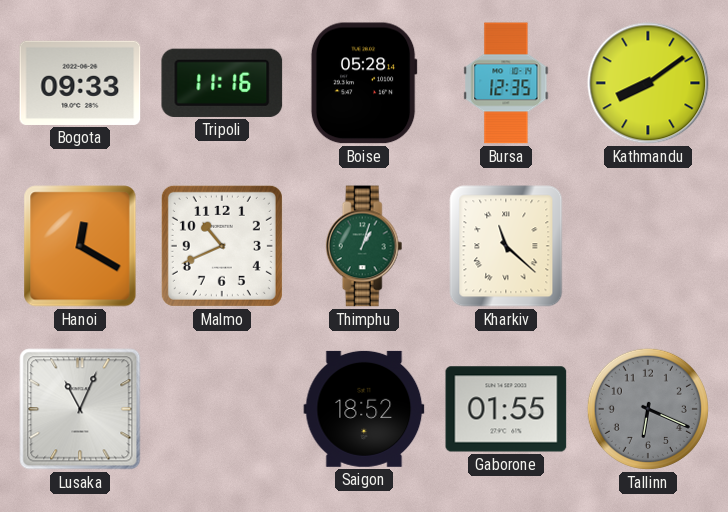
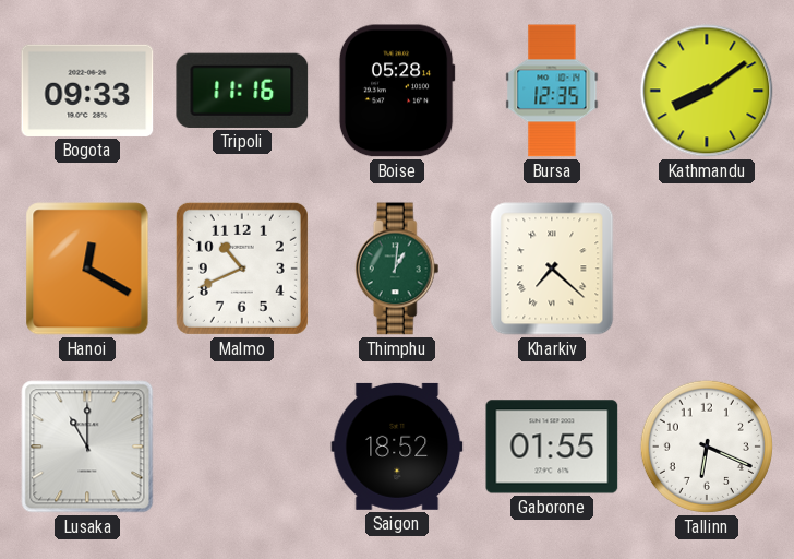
Thimphu: 1:03 -> 1:01
Kharkiv: 11:22 -> 7:22
Lusaka: 11:04 -> 11:00
Tallinn dial: grey -> white
